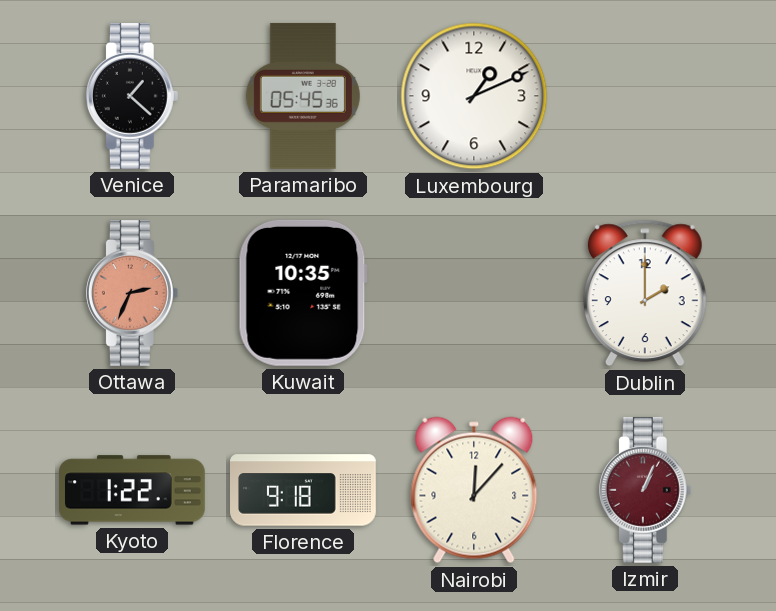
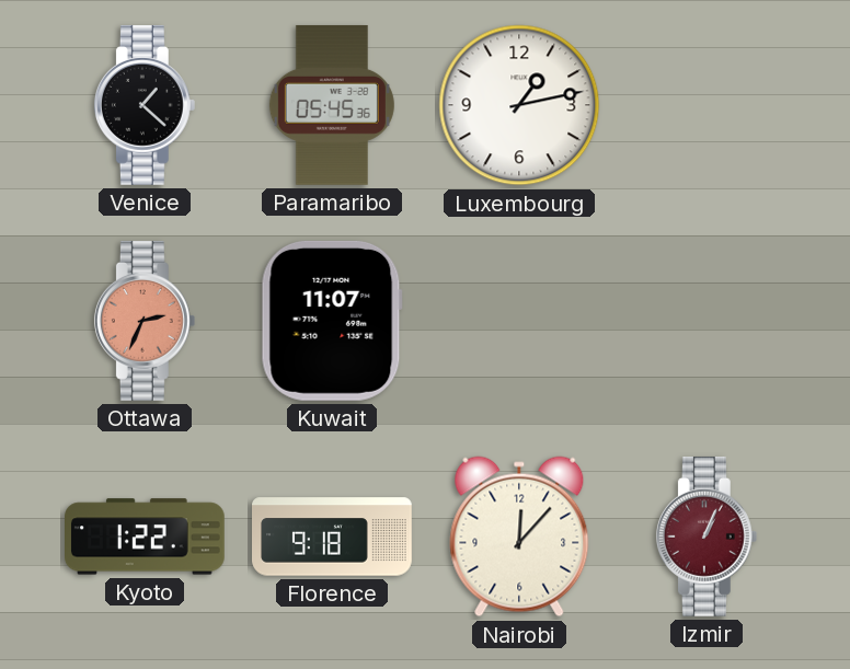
Luxembourg: 1:11 -> 1:13
Kuwait: 10:35 -> 11:07
Dublin: 2:00 -> none
